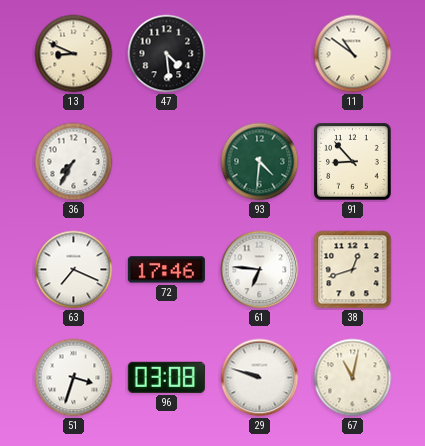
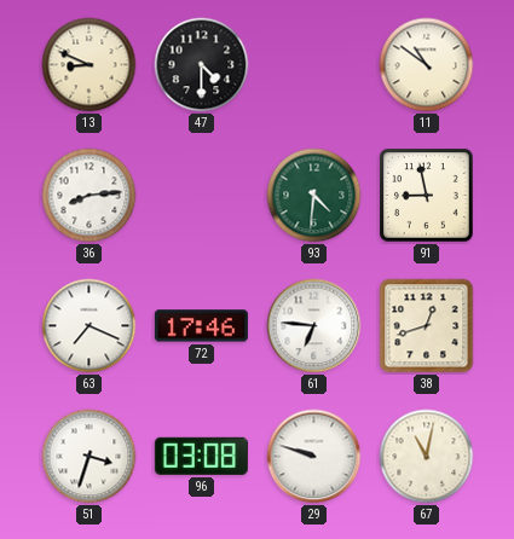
47: 4:29 -> 4:30
36: 7:35 -> 8:14
91: 8:53 -> 8:58
